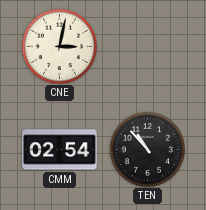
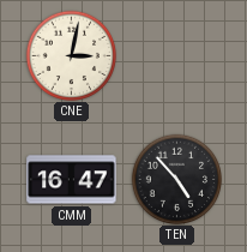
CMM: 02:54 -> 16:47
TEN: 10:53 -> 4:53
